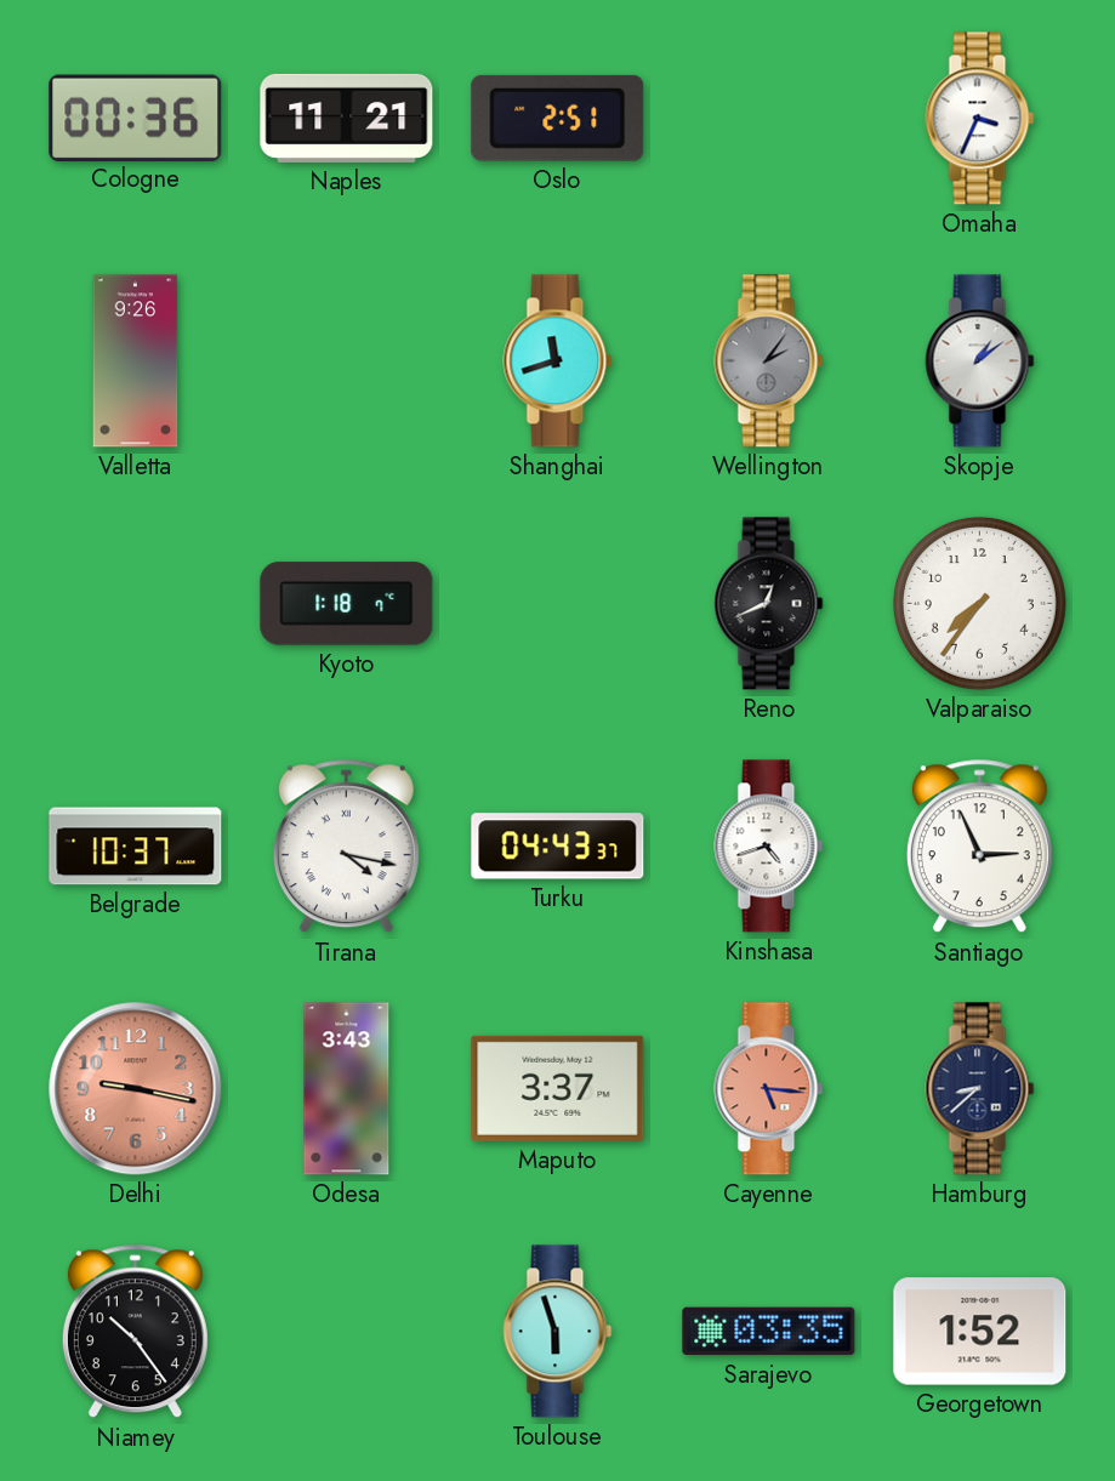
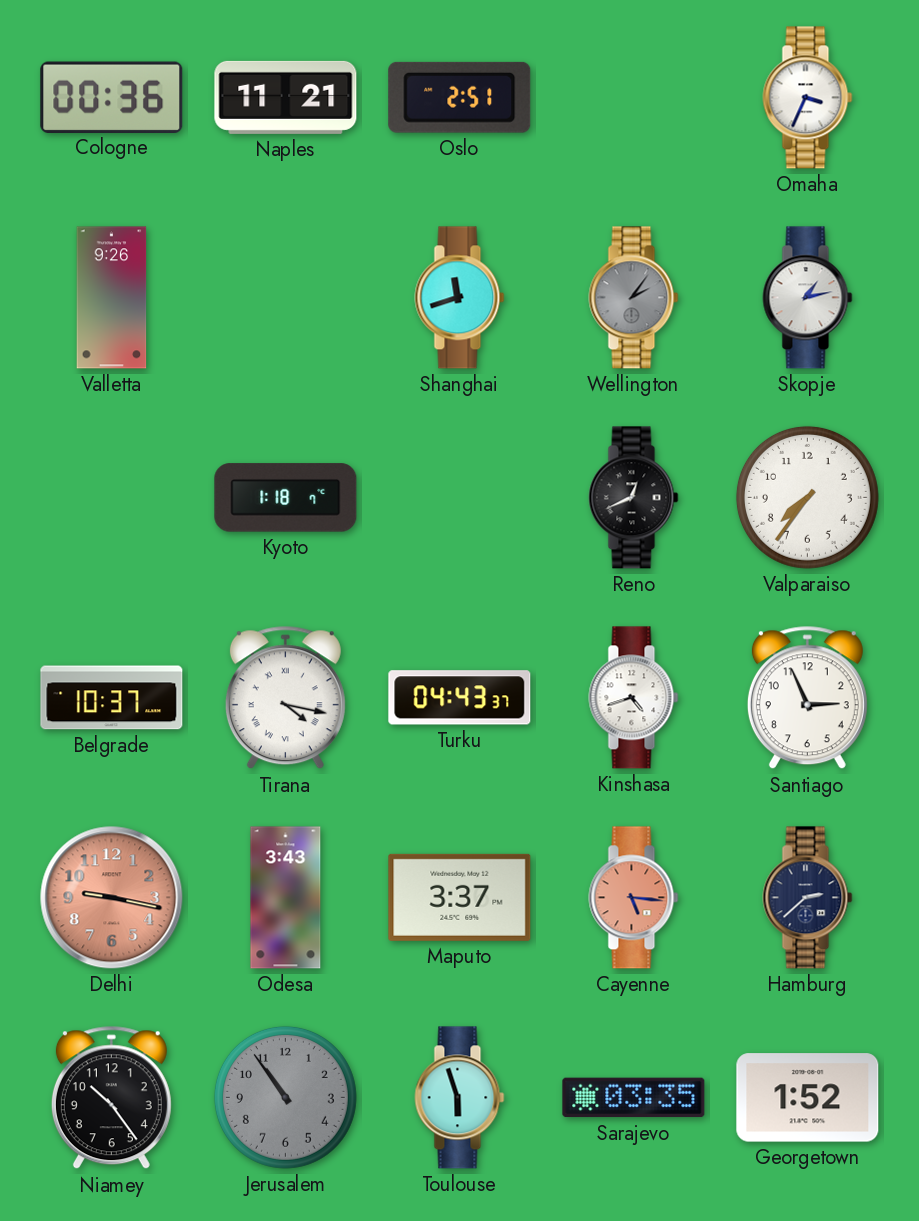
Skopje: 1:09 -> 1:13
Hamburg: 8:38 -> 2:38
Jerusalem: none -> 10:54
